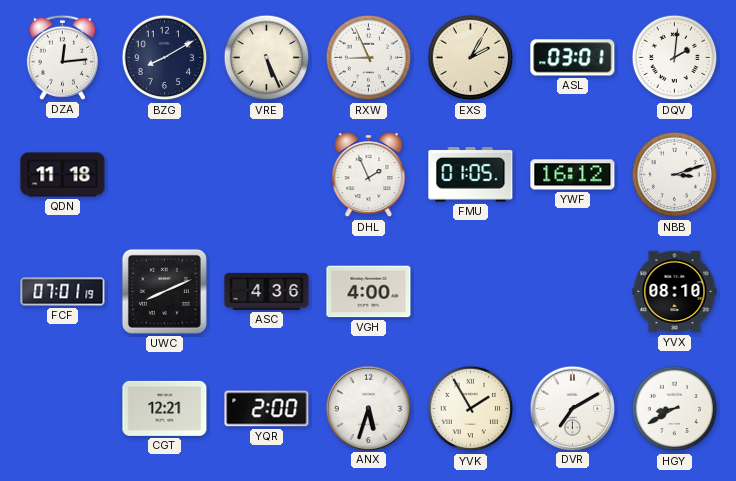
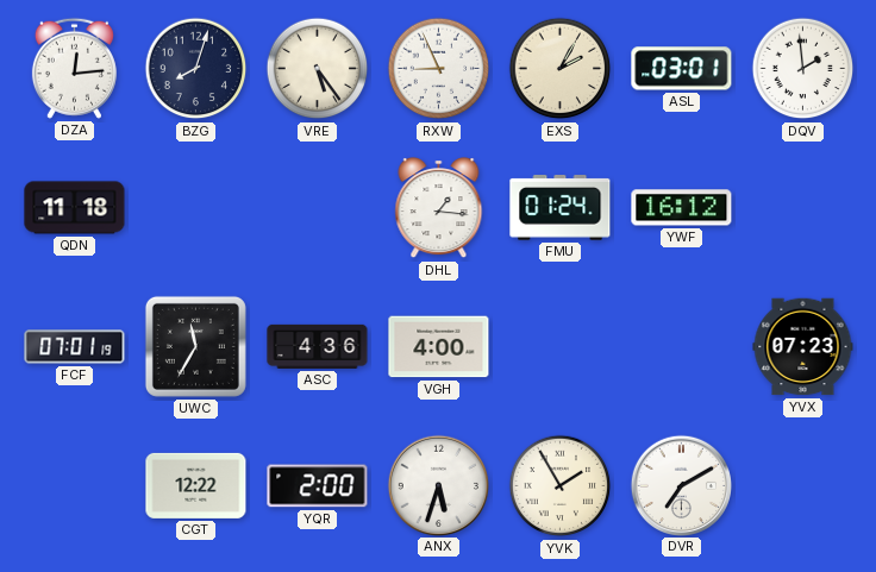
BZG: 8:10 -> 8:03
VRE: 5:26 -> 5:24
DQV: 2:01 -> 1:59
DHL: 1:56 -> 1:16
FMU: 01:05 -> 01:24
NBB: 3:12 -> none
UWC: 8:11 -> 11:35
YVX: 08:10 -> 07:23
CGT: 12:21 -> 12:22
HGY: 8:40 -> none
